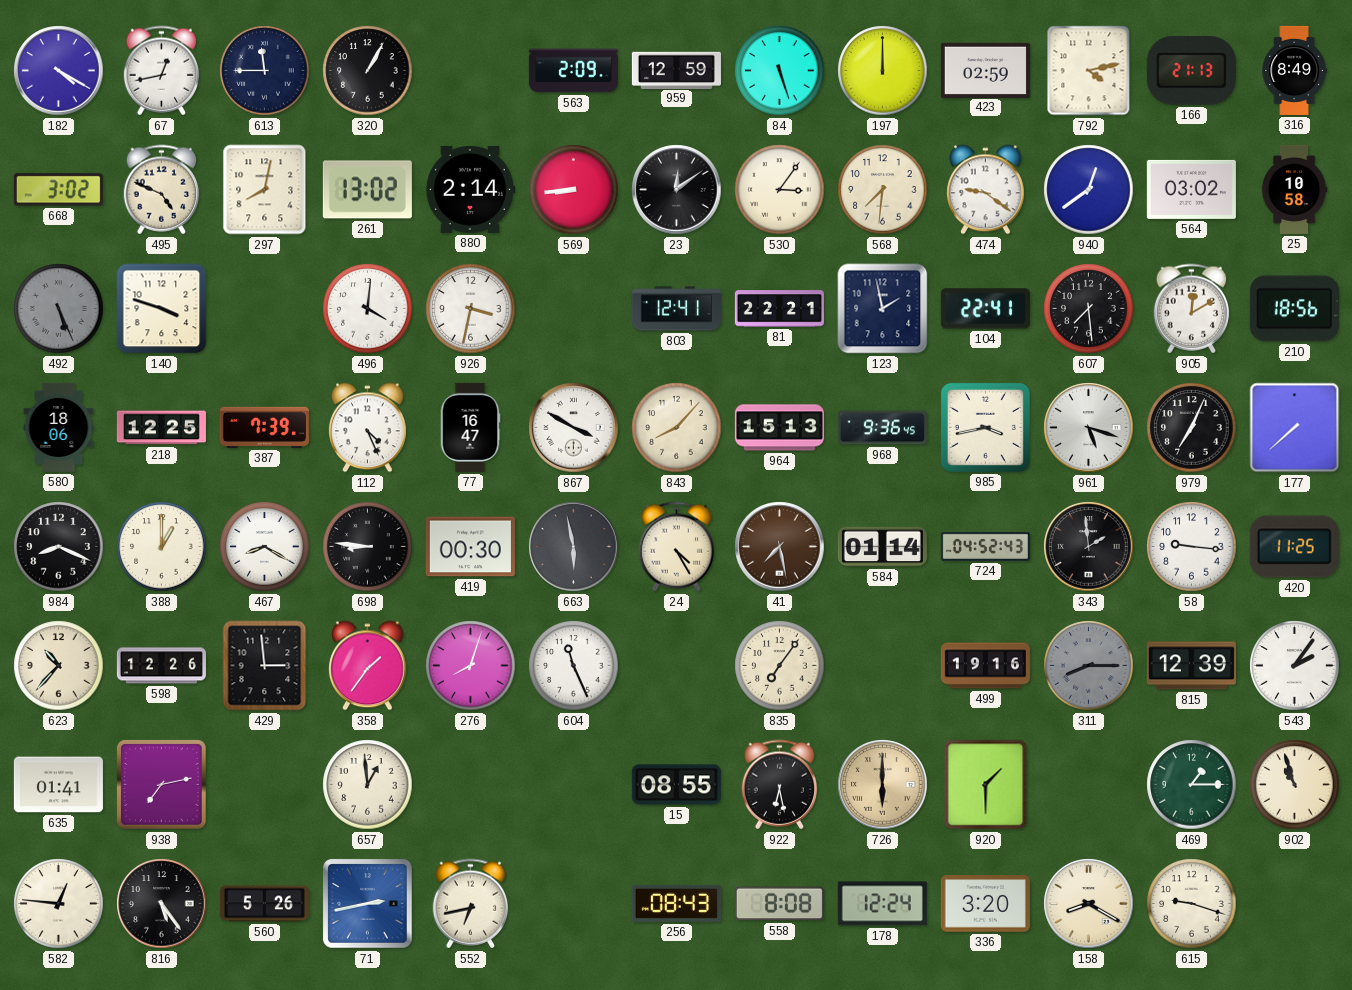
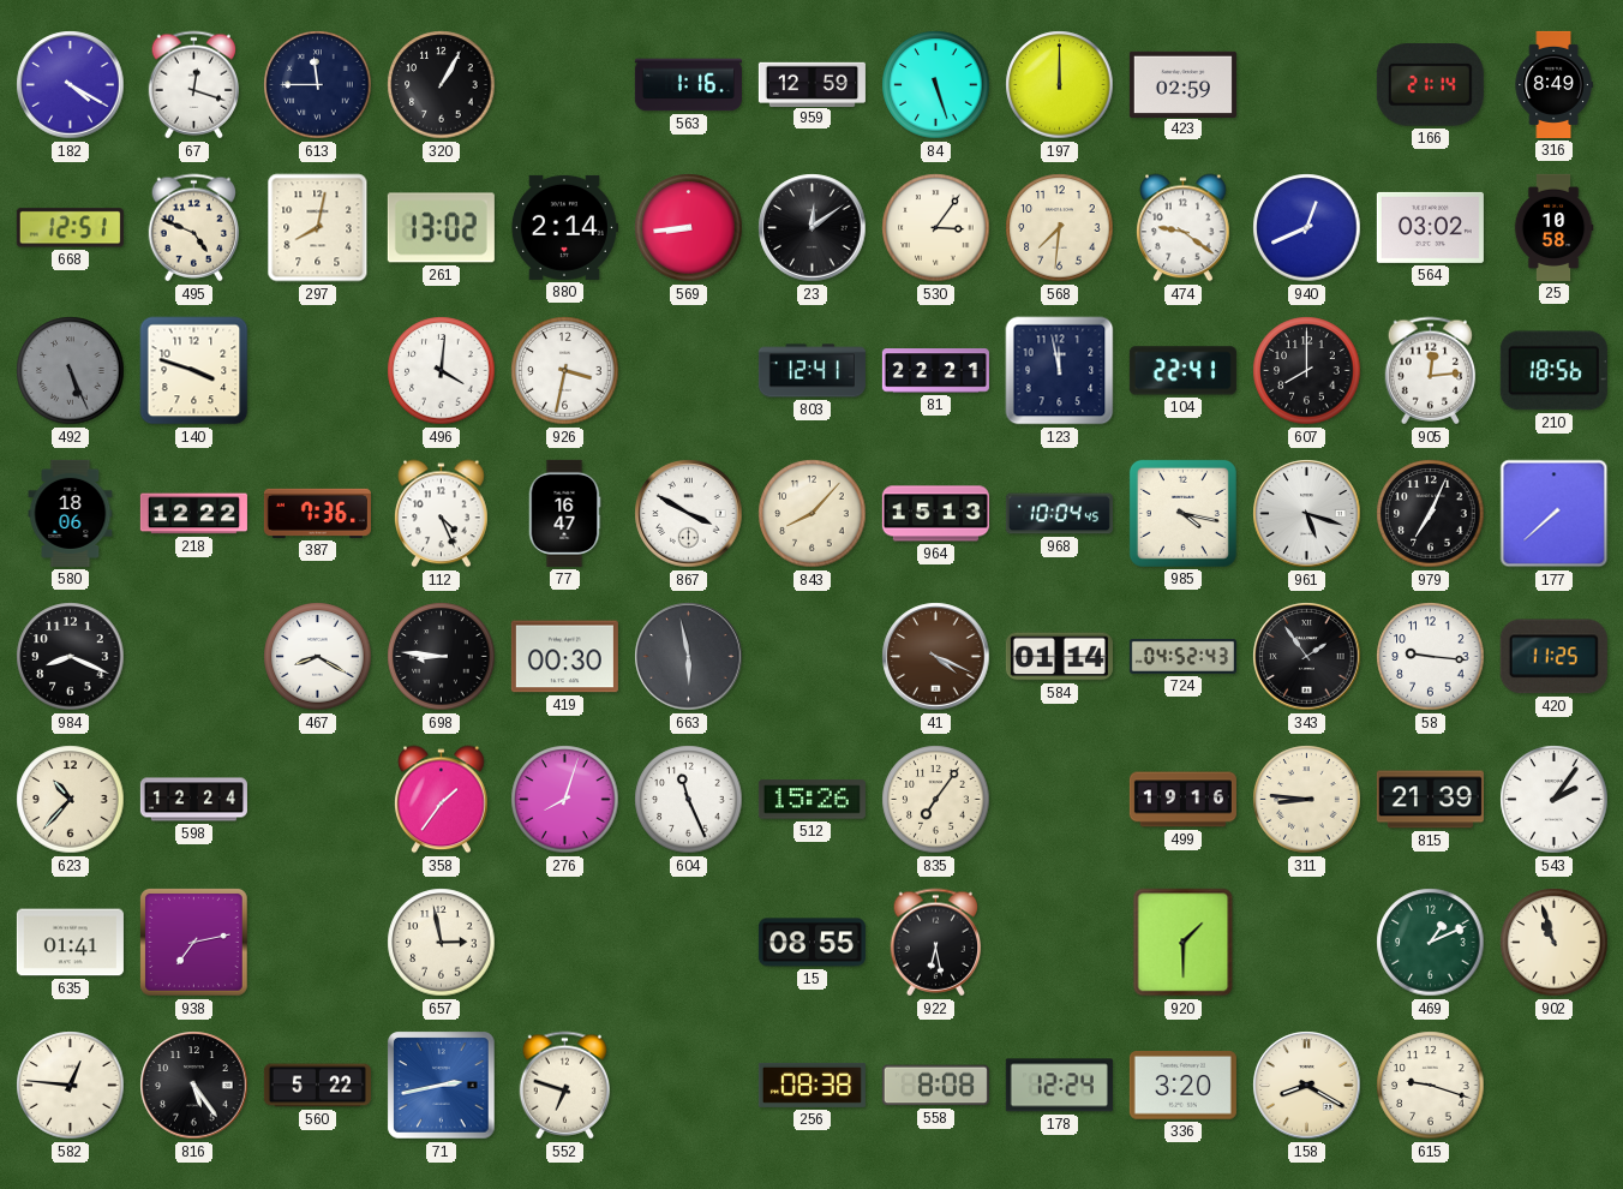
67: 12:43 -> 12:18
563: 2:09 -> 1:16
792: 4:13 -> none
166: 21:13 -> 21:14
668: 3:02 -> 12:51
940: 12:39 -> 12:41
123: 1:58 -> 11:58
607: 7:29 -> 8:00
905: 12:10 -> 12:14
218: 12:25 -> 12:22
387: 7:39 -> 7:36
968: 9:36 -> 10:04
985: 3:43 -> 4:17
388: 1:00 -> none
24: 4:25 -> none
41: 7:28 -> 4:19
343: 1:59 -> 1:54
598: 12:26 -> 12:24
429: 2:59 -> none
512: none -> 15:26
311: 8:15 -> 8:46
311 dial: grey -> cream
815: 12:39 -> 21:39
657: 12:59 -> 2:58
726: 6:00 -> none
469: 1:15 -> 1:11
560: 5:26 -> 5:22
552: 6:43 -> 6:48
256: 08:43 -> 08:38
